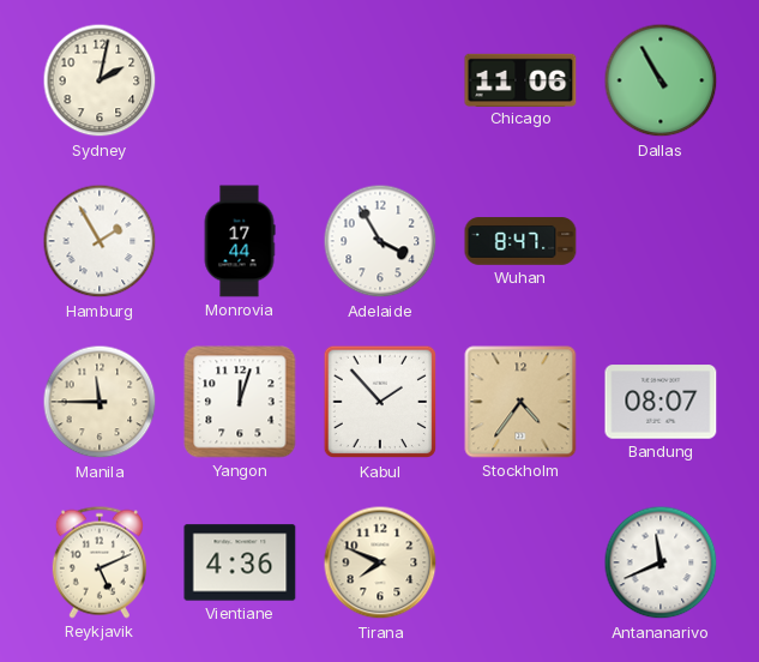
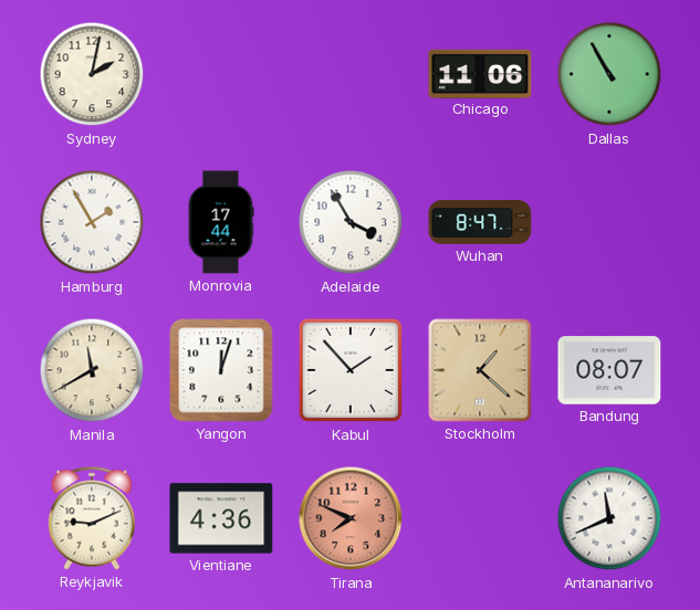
Manila: 11:45 -> 11:40
Stockholm: 4:36 -> 1:22
Reykjavik: 5:11 -> 9:11
Tirana dial: cream -> salmon
